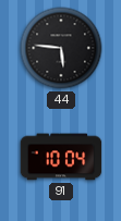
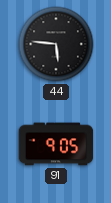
91: 10:04 -> 9:05
